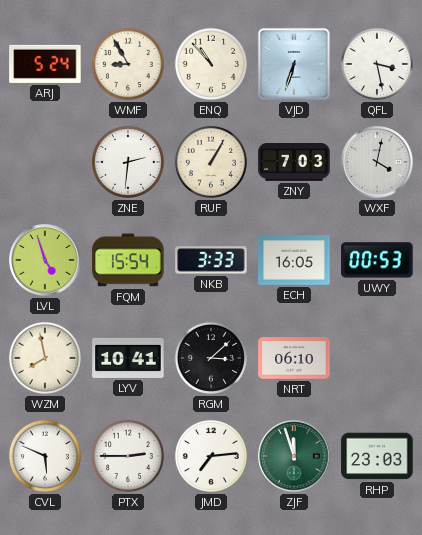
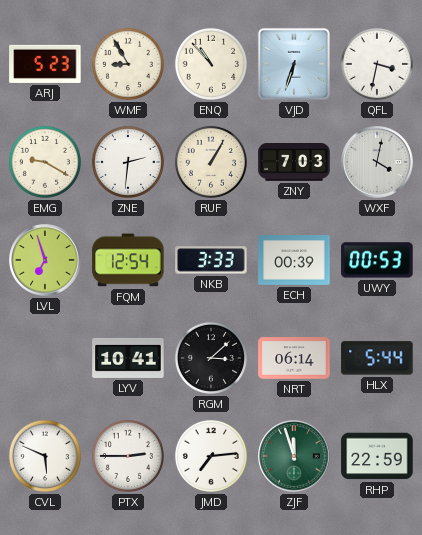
ARJ: 5:24 -> 5:23
QFL: 3:28 -> 3:32
EMG: none -> 9:20
LVL: 4:57 -> 6:57
FQM: 15:54 -> 12:54
ECH: 16:05 -> 00:39
WZM: 7:58 -> none
NRT: 06:10 -> 06:14
HLX: none -> 5:44
RHP: 23:03 -> 22:59
